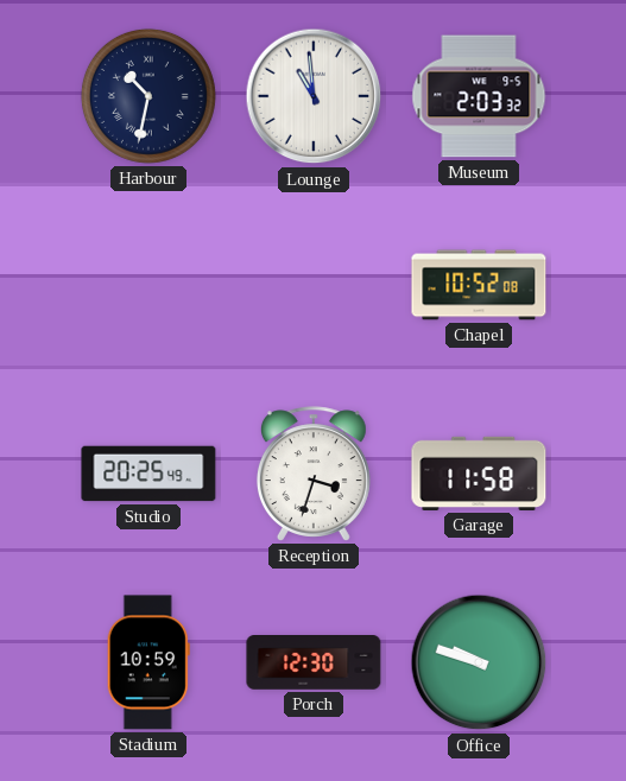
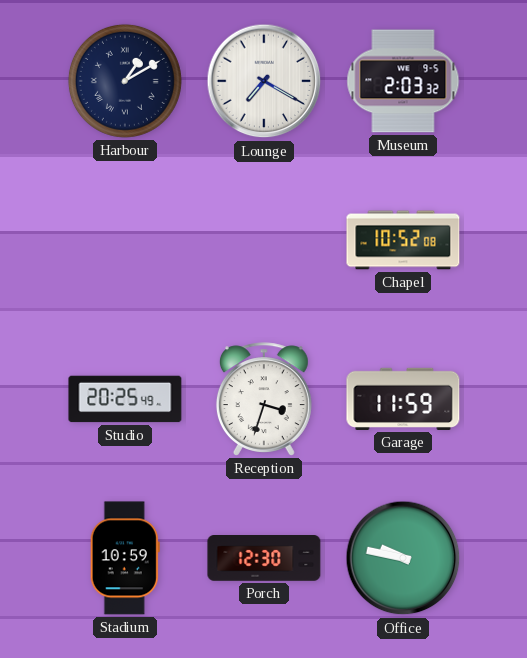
Harbour: 10:32 -> 1:10
Lounge: 10:59 -> 7:20
Garage: 11:58 -> 11:59
Office: 9:48 -> 9:47
